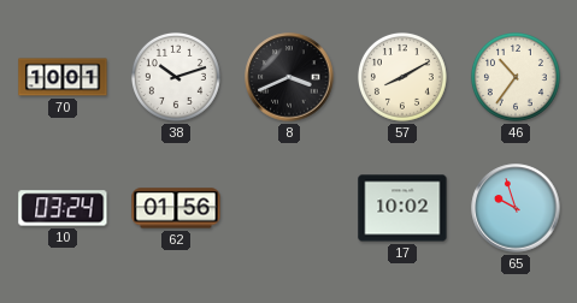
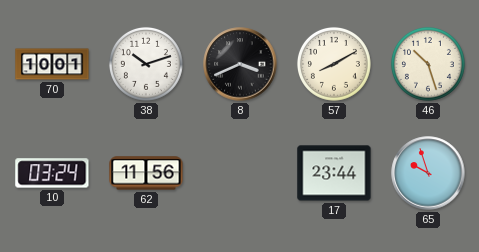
46: 10:36 -> 10:27
62: 01:56 -> 11:56
17: 10:02 -> 23:44
